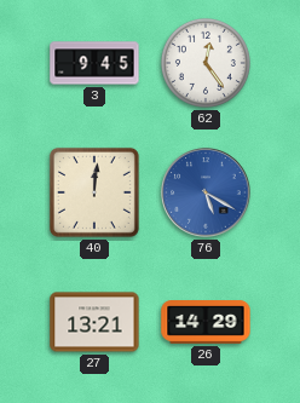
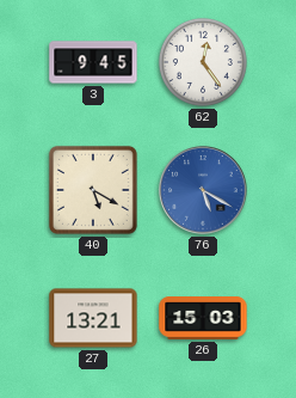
40: 12:01 -> 5:20
26: 14:29 -> 15:03
